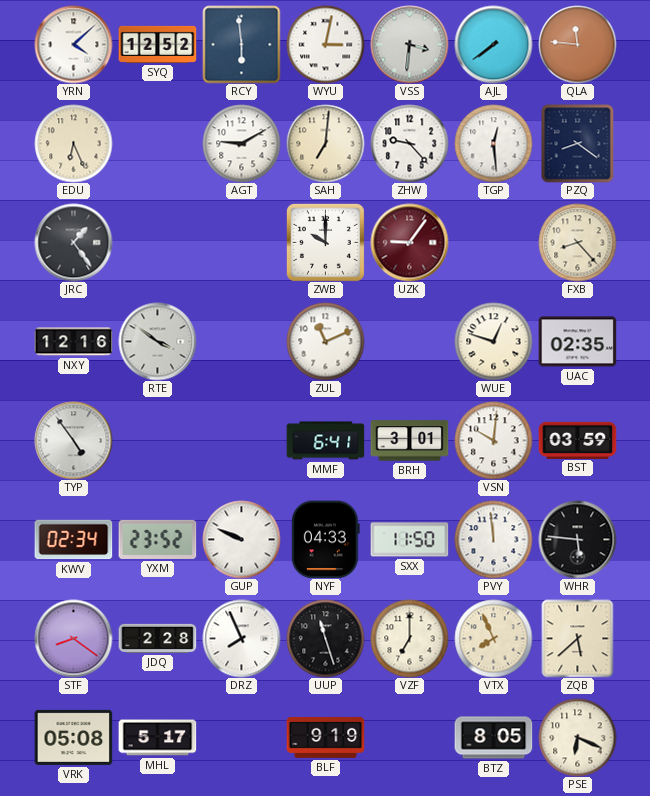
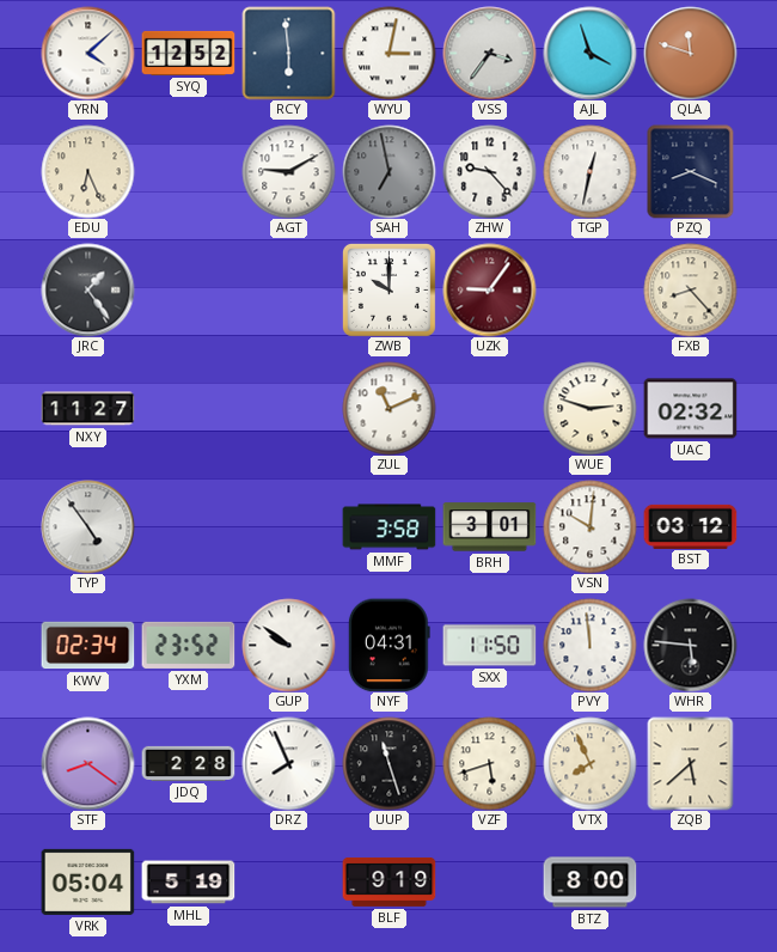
VSS: 3:31 -> 3:36
AJL: 7:39 -> 3:57
QLA: 11:46 -> 11:48
SAH: 7:01 -> 6:58
SAH dial: cream -> grey
TGP: 12:29 -> 12:32
PZQ: 8:21 -> 8:19
NXY: 12:16 -> 11:27
RTE: 3:51 -> none
WUE: 12:48 -> 2:48
UAC: 02:35 -> 02:32
MMF: 6:41 -> 3:58
BST: 03:59 -> 03:12
GUP: 9:49 -> 9:51
NYF: 04:33 -> 04:31
VZF: 7:00 -> 5:42
VRK: 05:08 -> 05:04
MHL: 5:17 -> 5:19
BTZ: 8:05 -> 8:00
PSE: 6:19 -> none
